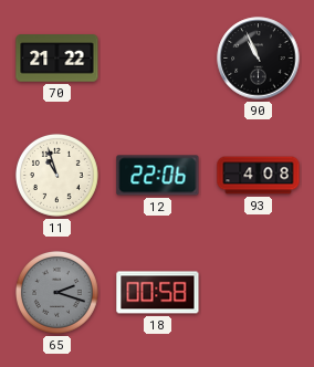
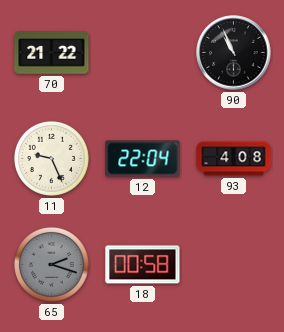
11: 10:57 -> 9:26
12: 22:06 -> 22:04
